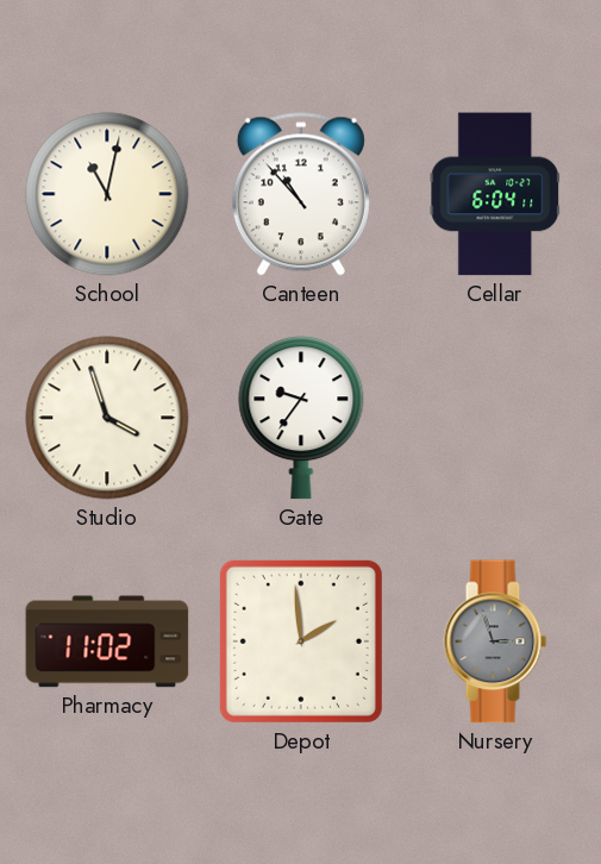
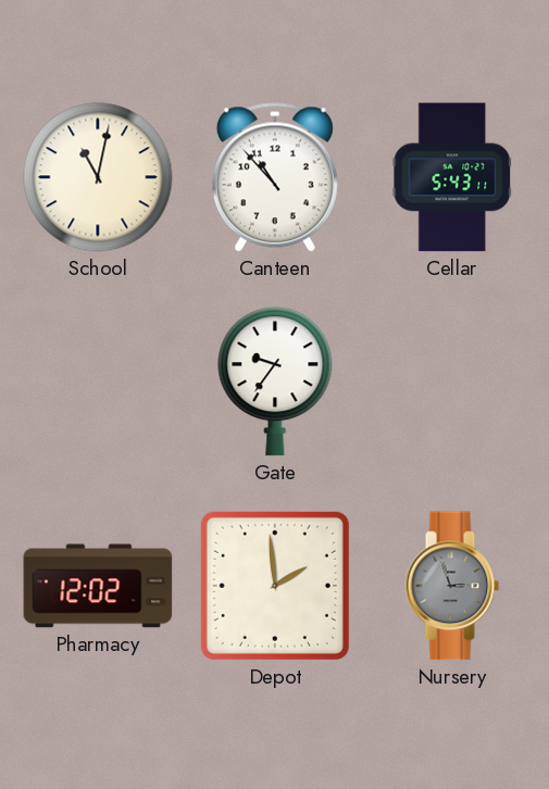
Cellar: 6:04 -> 5:43
Studio: 3:57 -> none
Pharmacy: 11:02 -> 12:02
